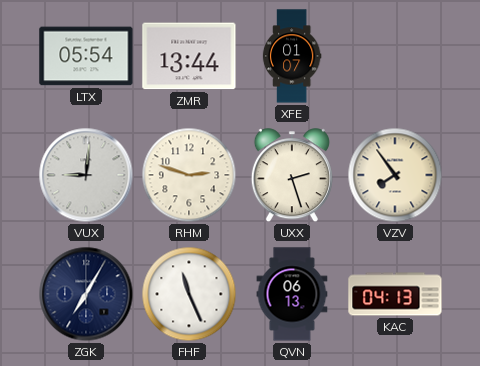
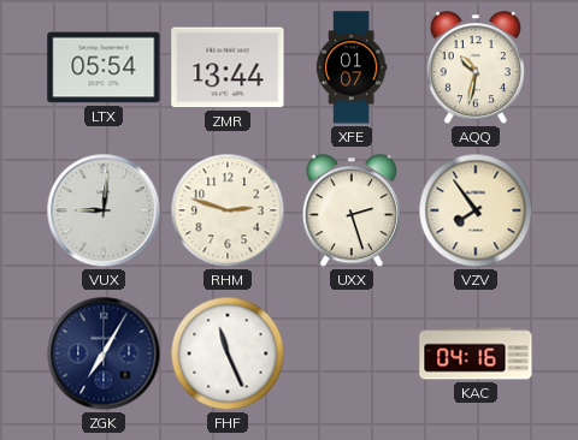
AQQ: none -> 10:32
QVN: 06:13 -> none
KAC: 04:13 -> 04:16
